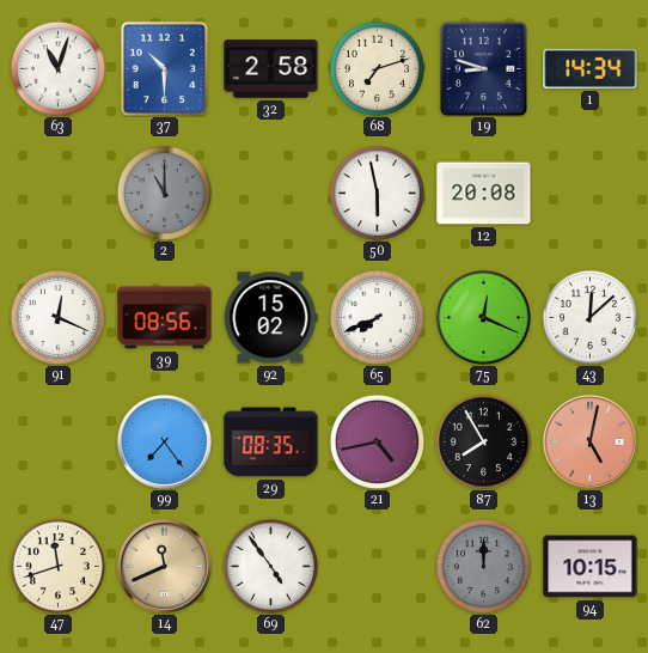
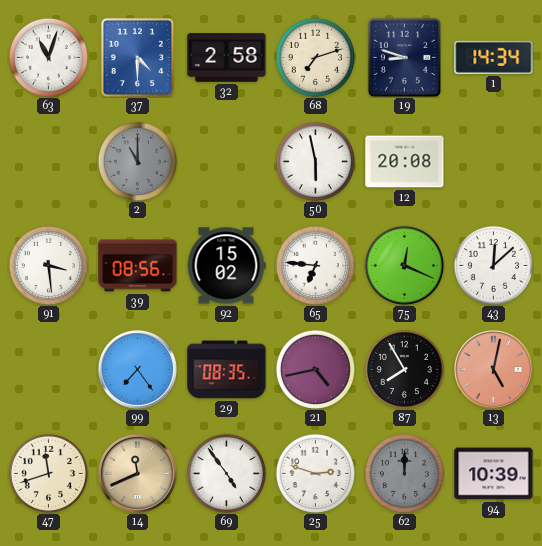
37: 10:30 -> 4:30
91: 12:19 -> 3:29
65: 7:41 -> 6:46
25: none -> 2:48
94: 10:15 -> 10:39
